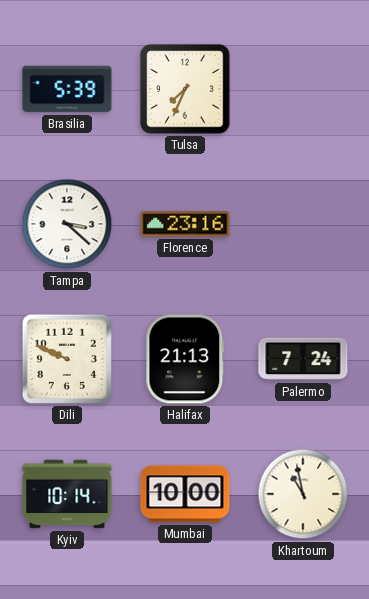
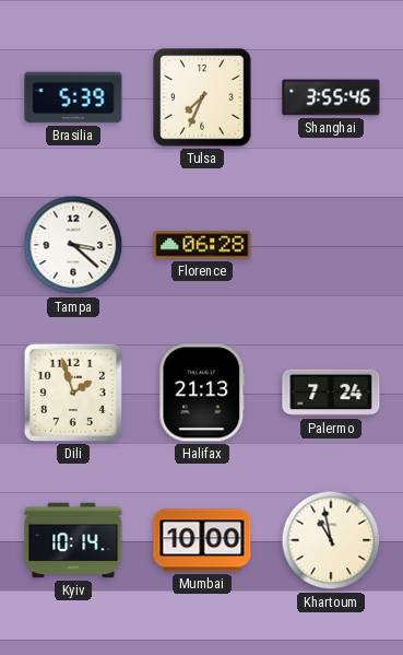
Shanghai: none -> 3:55
Florence: 23:16 -> 06:28
Dili: 9:49 -> 1:57
